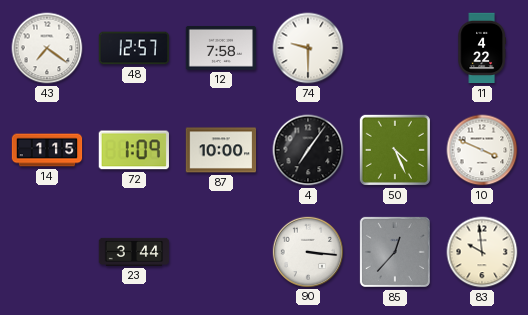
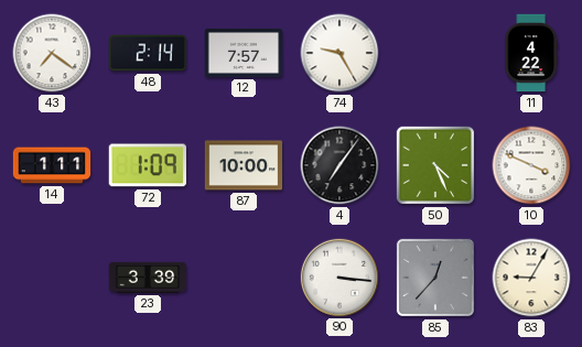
48: 12:57 -> 2:14
12: 7:58 -> 7:57
74: 9:30 -> 9:25
14: 1:15 -> 1:11
23: 3:44 -> 3:39
83: 9:59 -> 9:05
